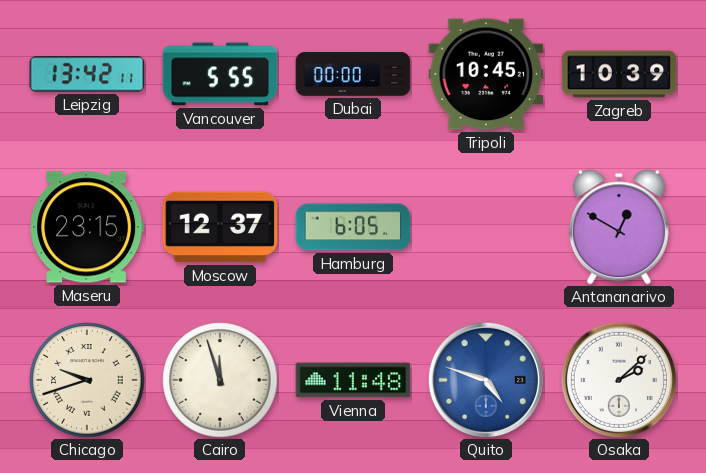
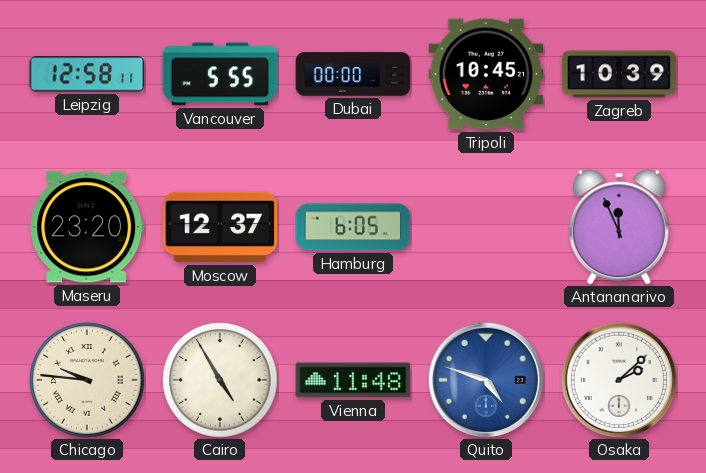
Leipzig: 13:42 -> 12:58
Maseru: 23:15 -> 23:20
Antananarivo: 12:50 -> 11:56
Chicago: 9:42 -> 9:46
Cairo: 11:57 -> 4:55
